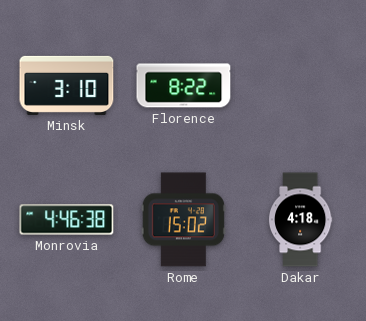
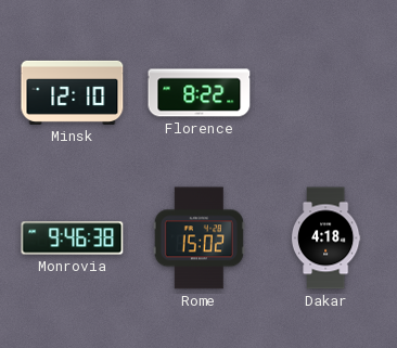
Minsk: 3:10 -> 12:10
Monrovia: 4:46 -> 9:46
